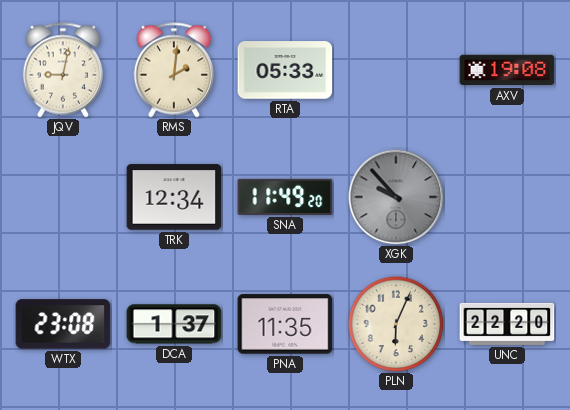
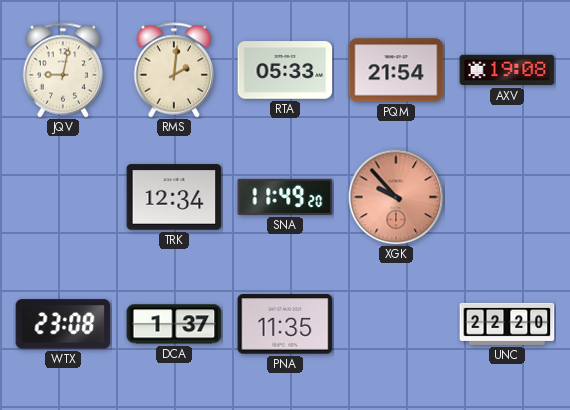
PQM: none -> 21:54
XGK dial: grey -> salmon
PLN: 6:04 -> none
